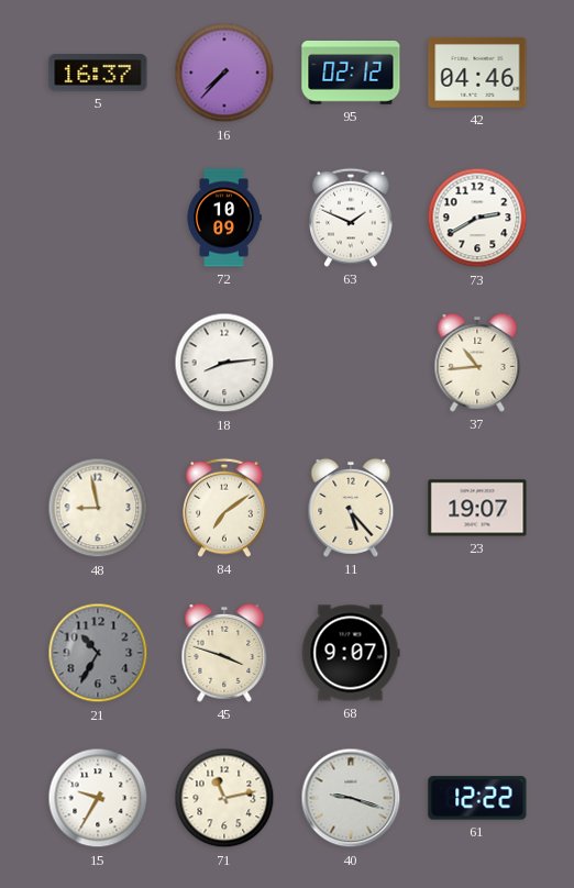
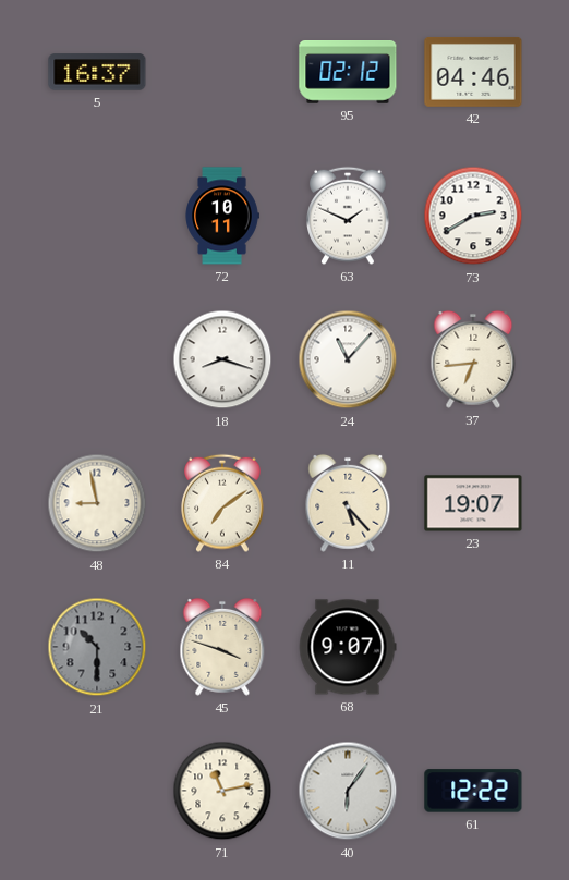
16: 7:37 -> none
72: 10:09 -> 10:11
18: 8:14 -> 8:18
24: none -> 11:07
37: 10:44 -> 6:44
21: 10:35 -> 10:30
15: 9:35 -> none
40: 9:18 -> 6:06
